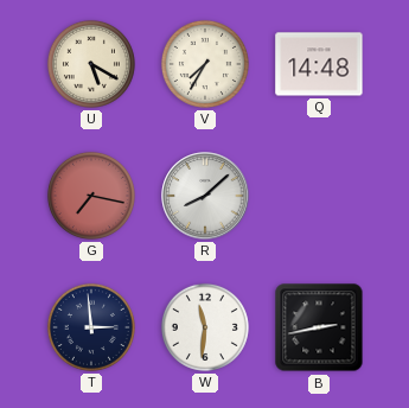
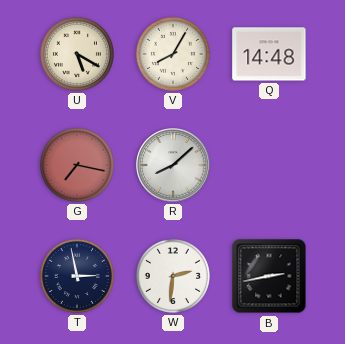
V: 7:35 -> 8:05
T: 2:59 -> 2:58
W: 11:31 -> 2:31
